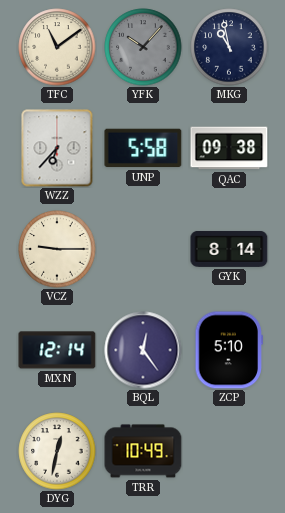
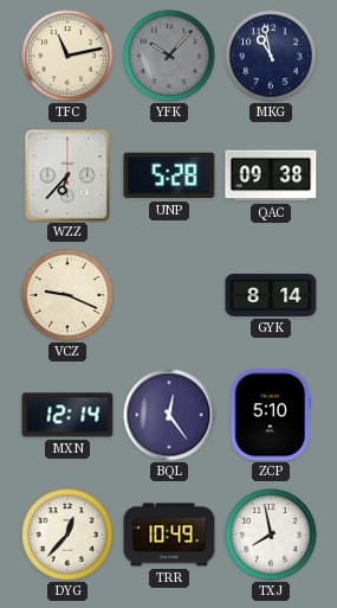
TFC: 11:09 -> 11:13
UNP: 5:58 -> 5:28
VCZ: 9:15 -> 9:19
DYG: 12:32 -> 12:37
TXJ: none -> 7:58
